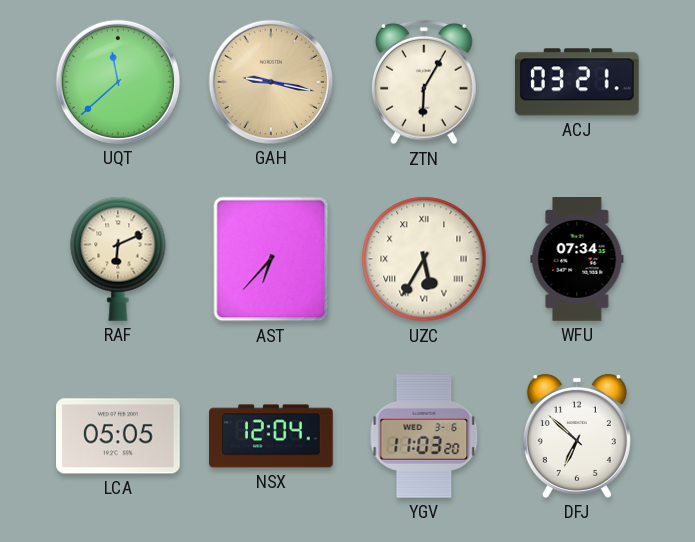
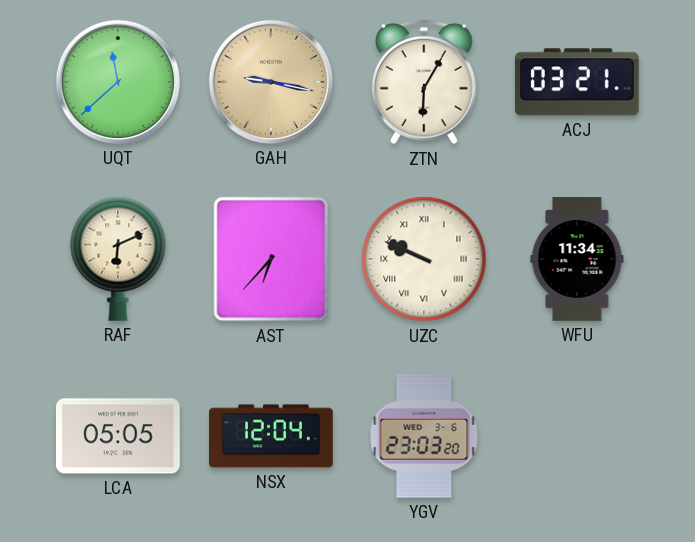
UZC: 5:35 -> 9:49
WFU: 07:34 -> 11:34
YGV: 11:03 -> 23:03
DFJ: 6:52 -> none
